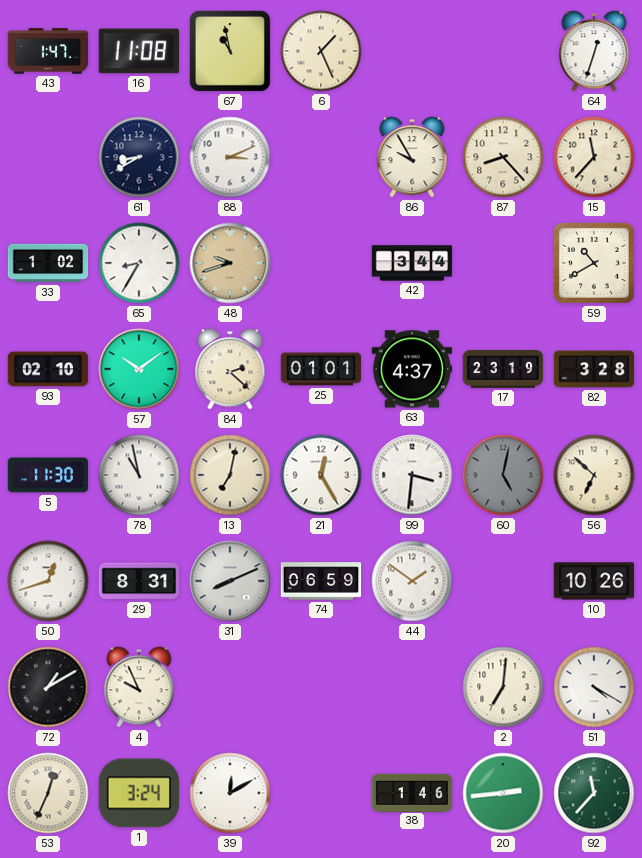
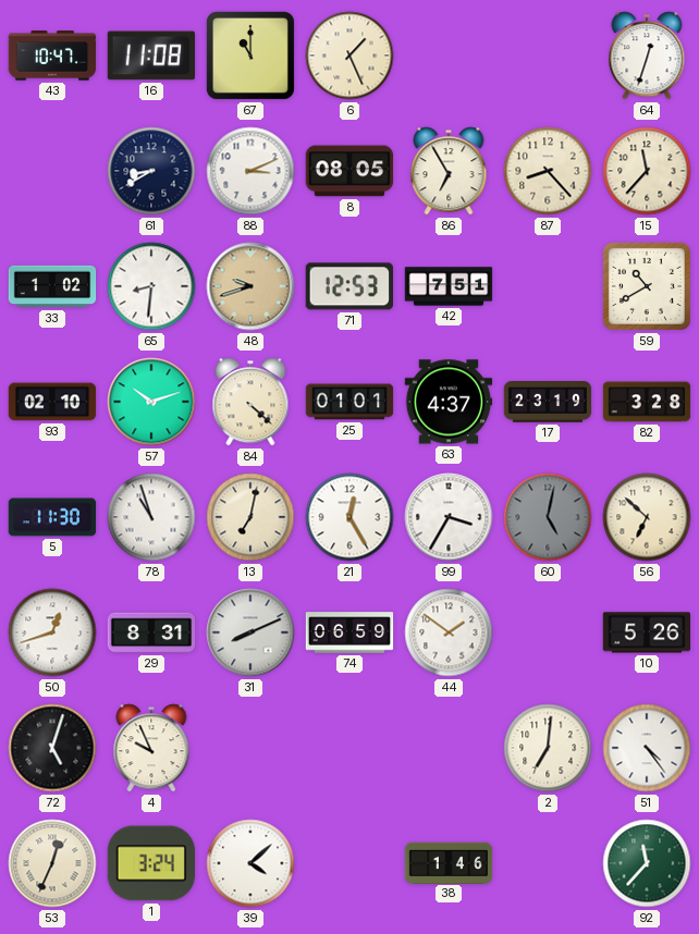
43: 1:47 -> 10:47
67: 10:58 -> 11:00
8: none -> 08:05
86: 9:55 -> 6:55
65: 8:35 -> 8:31
71: none -> 12:53
42: 3:44 -> 7:51
57: 10:09 -> 10:12
84: 2:22 -> 4:22
78: 10:58 -> 10:57
99: 3:31 -> 3:35
10: 10:26 -> 5:26
72: 1:10 -> 5:03
51: 4:20 -> 4:24
39: 12:10 -> 4:08
20: 2:44 -> none
